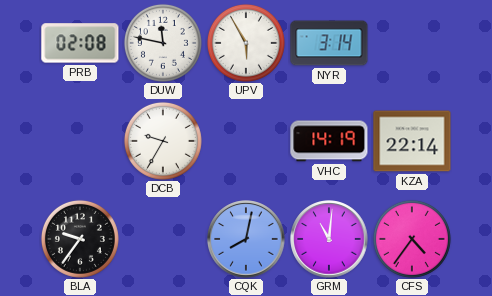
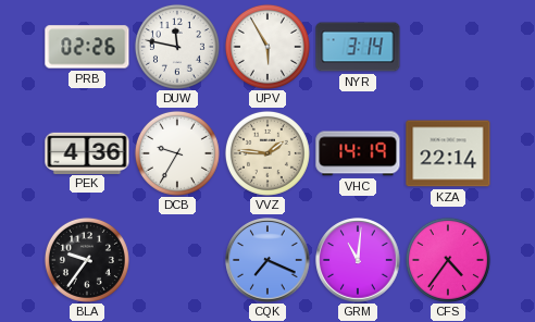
PRB: 02:08 -> 02:26
PEK: none -> 4:36
VVZ: none -> 1:46
CQK: 8:02 -> 7:19
